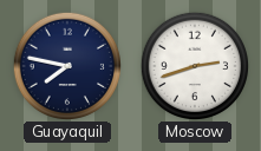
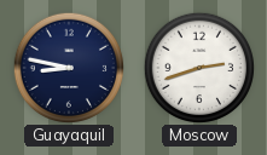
Guayaquil: 7:47 -> 8:47
